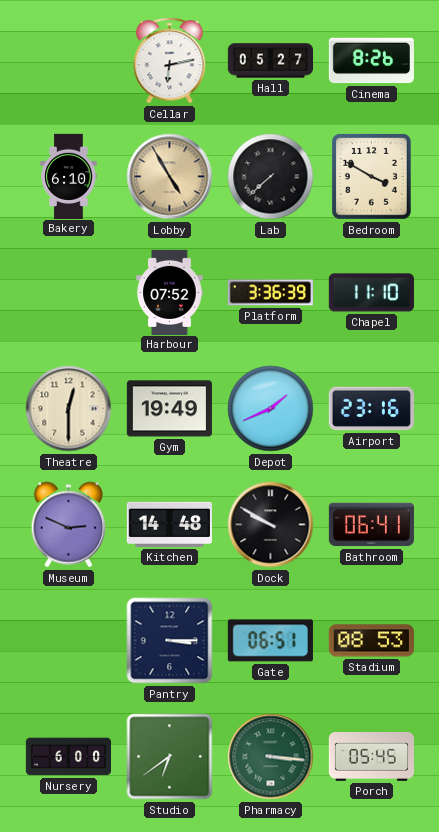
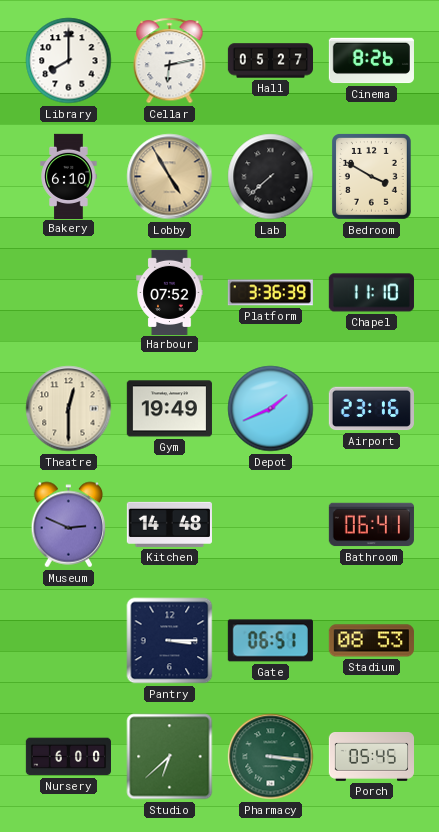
Library: none -> 8:00
Dock: 9:50 -> none
Studio: 6:39 -> 6:38
